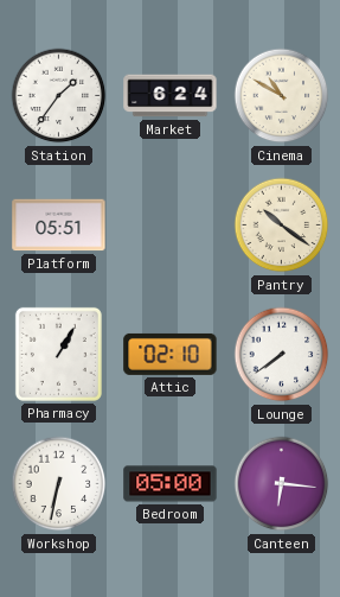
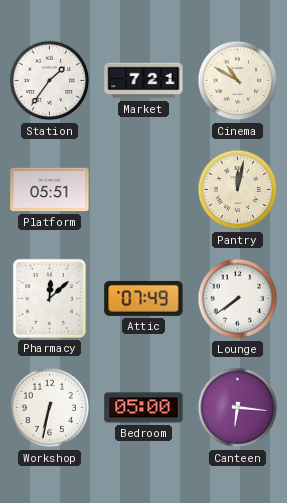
Market: 6:24 -> 7:21
Pantry: 10:21 -> 12:02
Pharmacy: 1:05 -> 12:08
Attic: 02:10 -> 07:49
